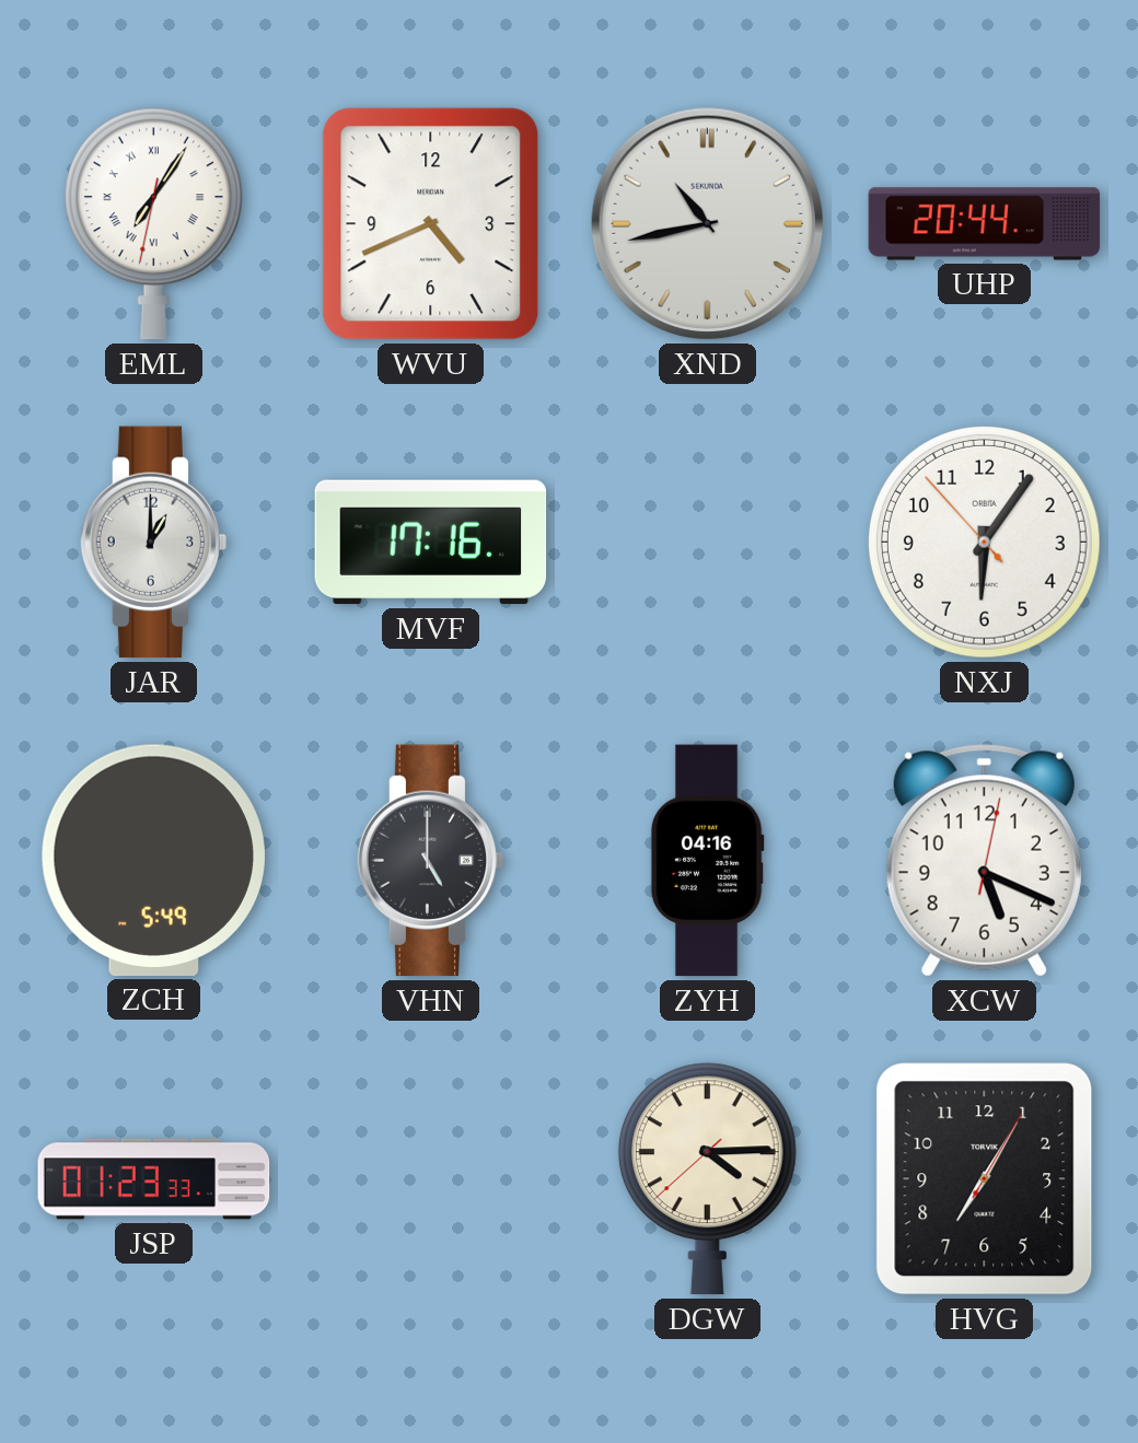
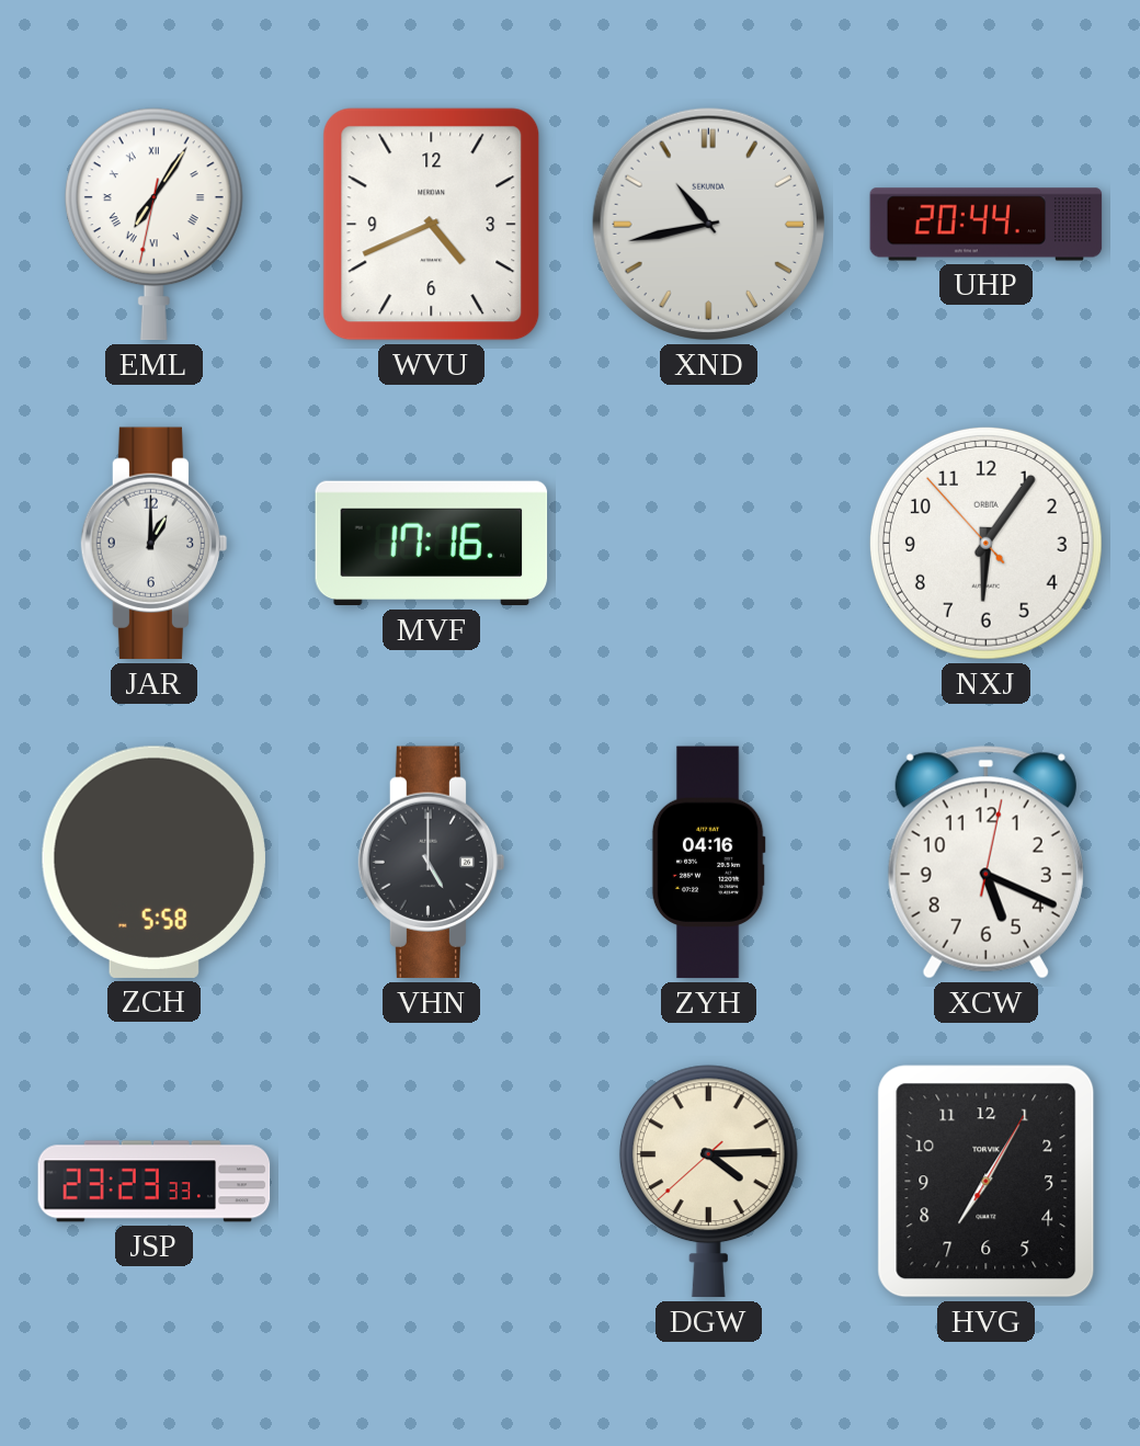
ZCH: 5:49 -> 5:58
JSP: 01:23 -> 23:23
